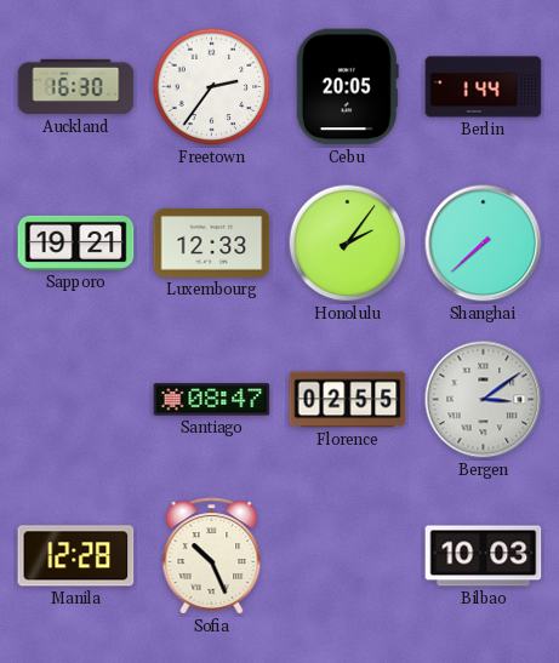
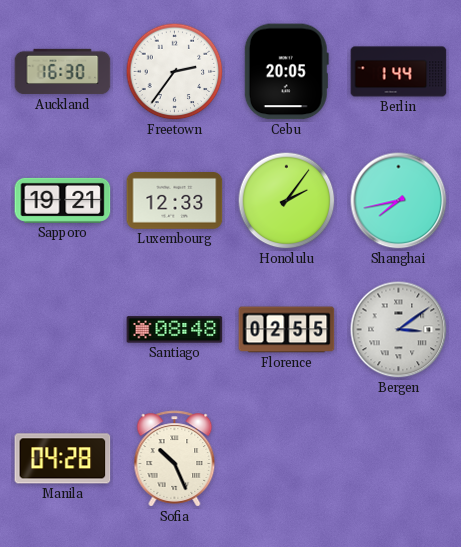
Shanghai: 7:38 -> 7:43
Santiago: 08:47 -> 08:48
Manila: 12:28 -> 04:28
Bilbao: 10:03 -> none
